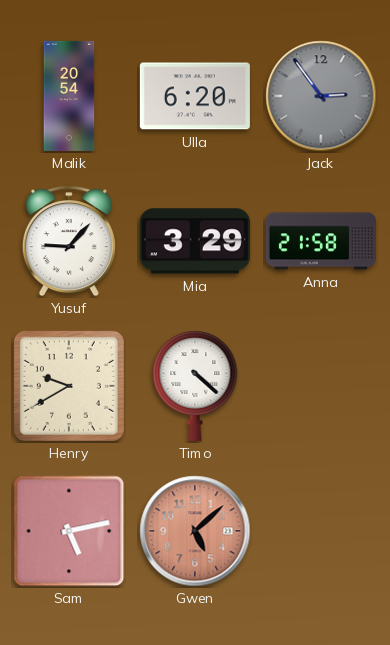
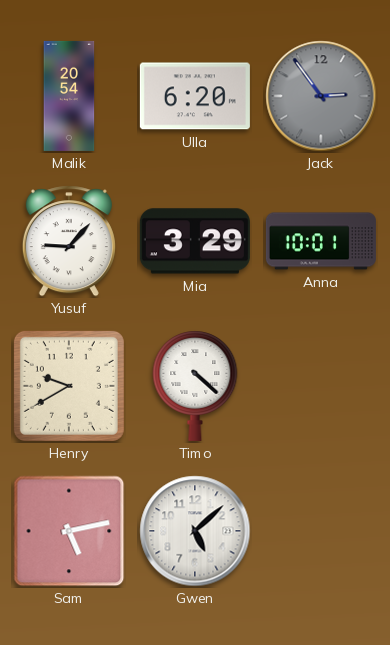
Anna: 21:58 -> 10:01
Gwen dial: salmon -> white
